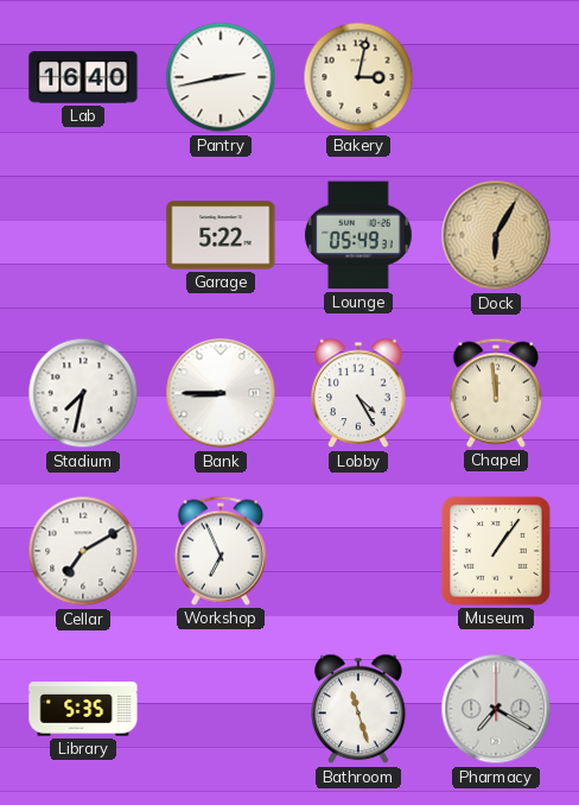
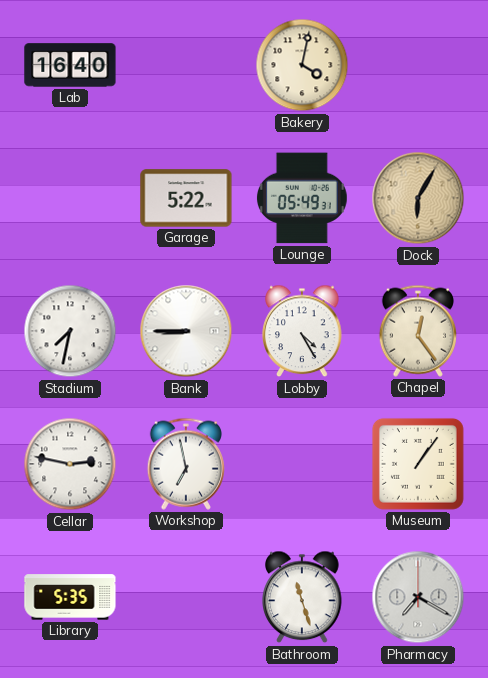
Pantry: 2:43 -> none
Bakery: 3:02 -> 4:02
Chapel: 11:59 -> 12:24
Cellar: 7:10 -> 2:47
Workshop: 6:56 -> 6:58
